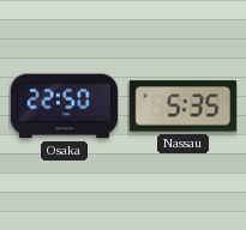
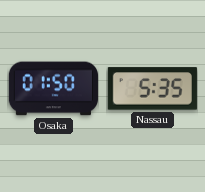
Osaka: 22:50 -> 01:50
